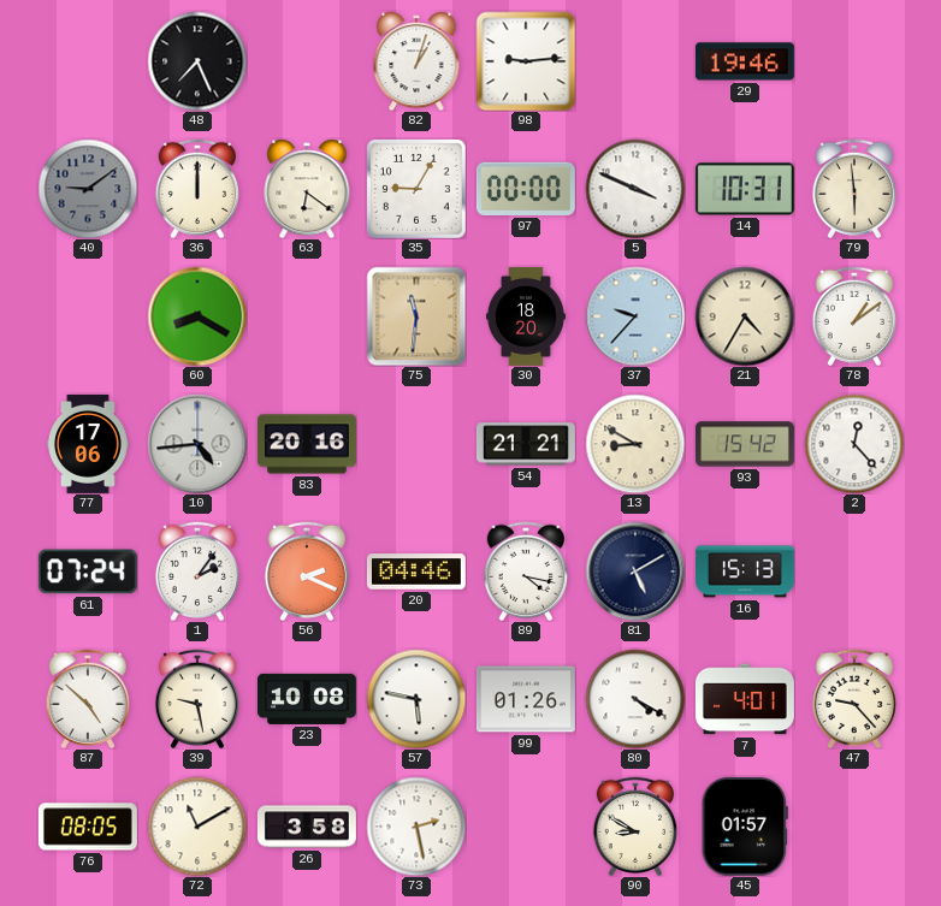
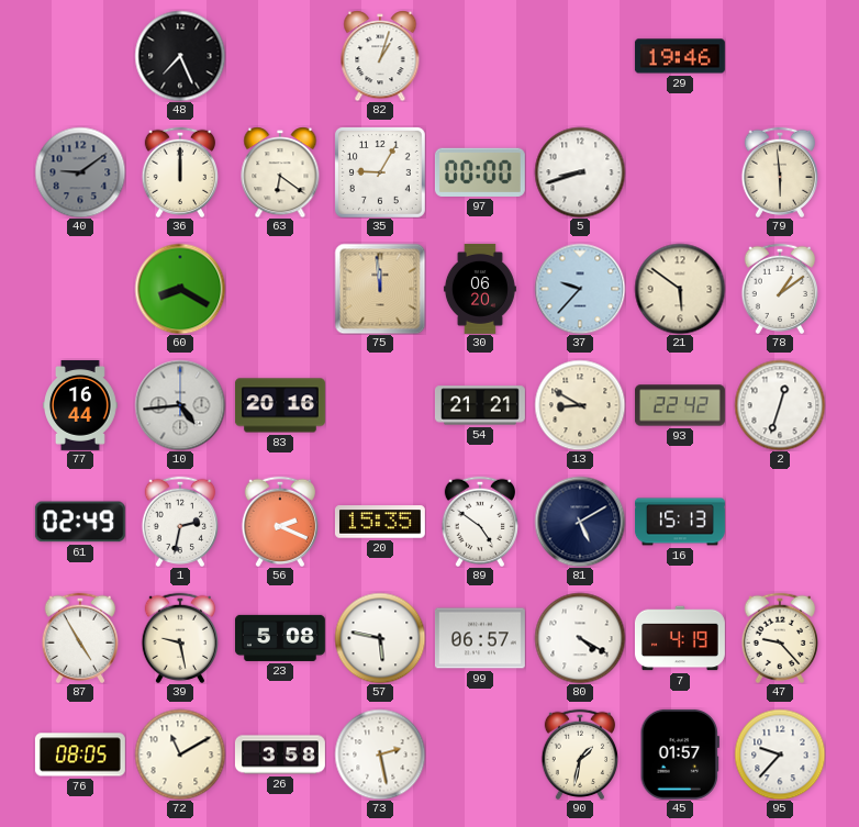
98: 9:14 -> none
5: 3:49 -> 8:42
14: 10:31 -> none
75: 11:31 -> 11:59
30: 18:20 -> 06:20
21: 4:35 -> 5:51
77: 17:06 -> 16:44
93: 15:42 -> 22:42
2: 12:23 -> 12:33
61: 07:24 -> 02:49
1: 2:06 -> 2:32
20: 04:46 -> 15:35
89: 4:17 -> 4:51
87: 4:52 -> 4:55
23: 10:08 -> 5:08
99: 01:26 -> 06:57
7: 4:01 -> 4:19
90: 8:50 -> 1:32
95: none -> 9:37
